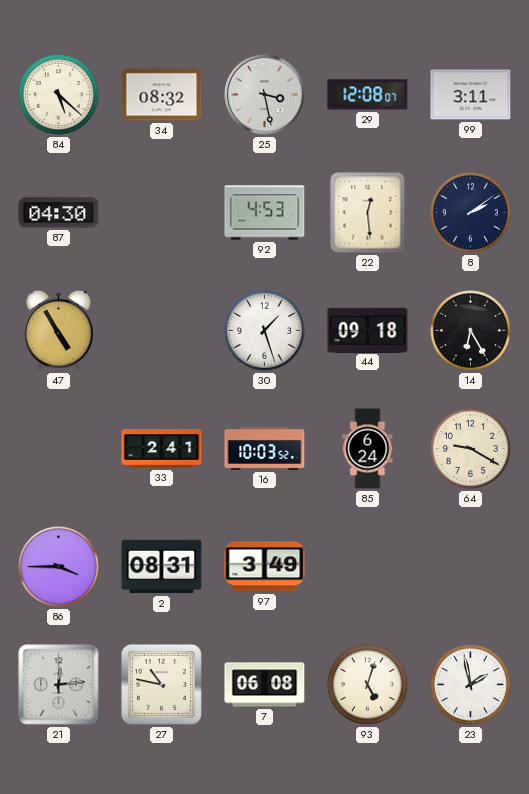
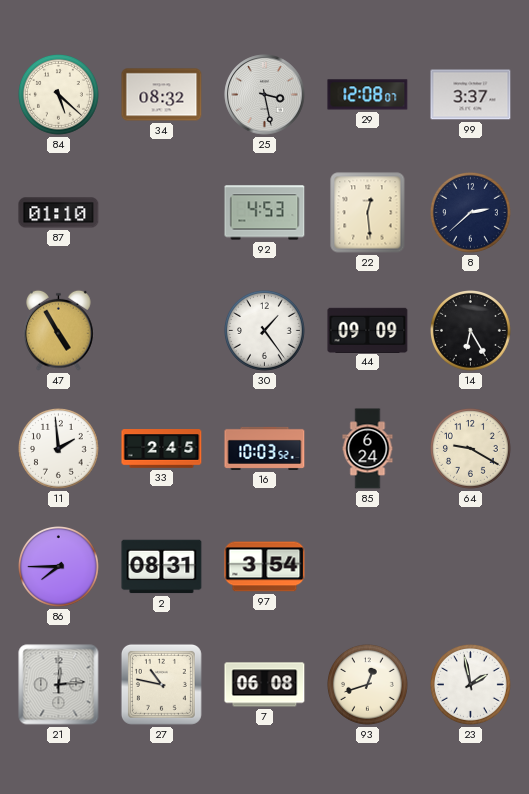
99: 3:11 -> 3:37
87: 04:30 -> 01:10
8: 2:09 -> 2:38
30: 1:27 -> 1:24
44: 09:18 -> 09:09
11: none -> 1:59
33: 2:41 -> 2:45
86: 3:45 -> 7:45
97: 3:49 -> 3:54
93: 5:03 -> 12:42
